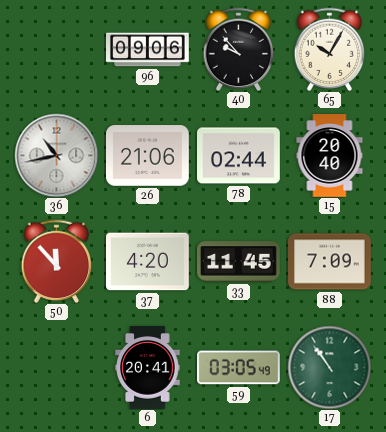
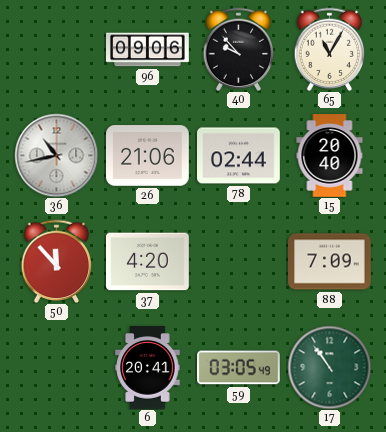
65: 10:05 -> 11:05
33: 11:45 -> none
